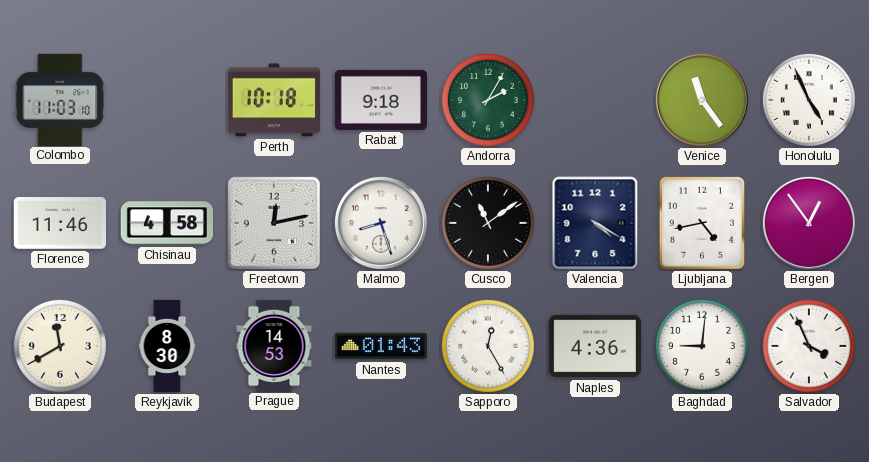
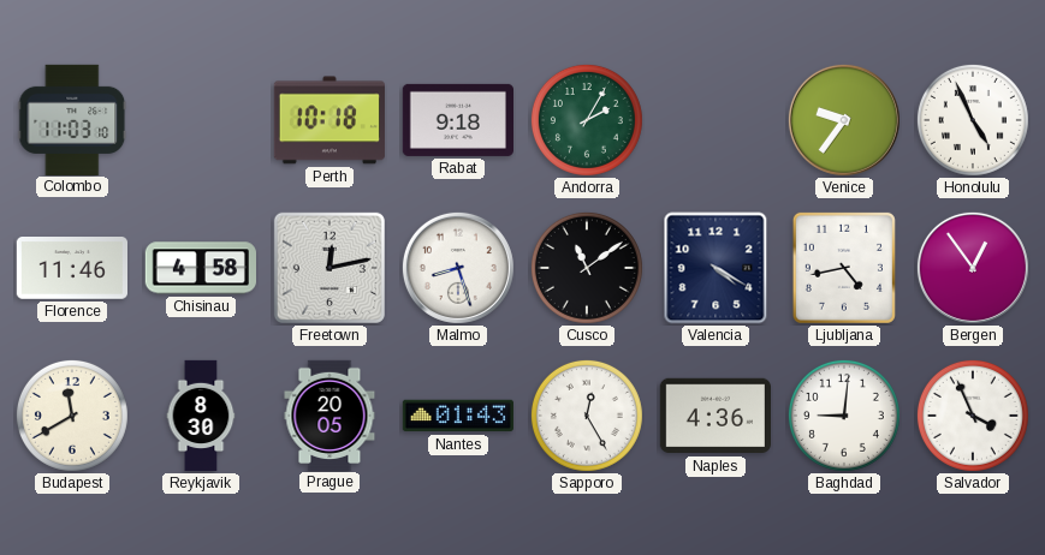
Venice: 11:24 -> 9:36
Prague: 14:53 -> 20:05
